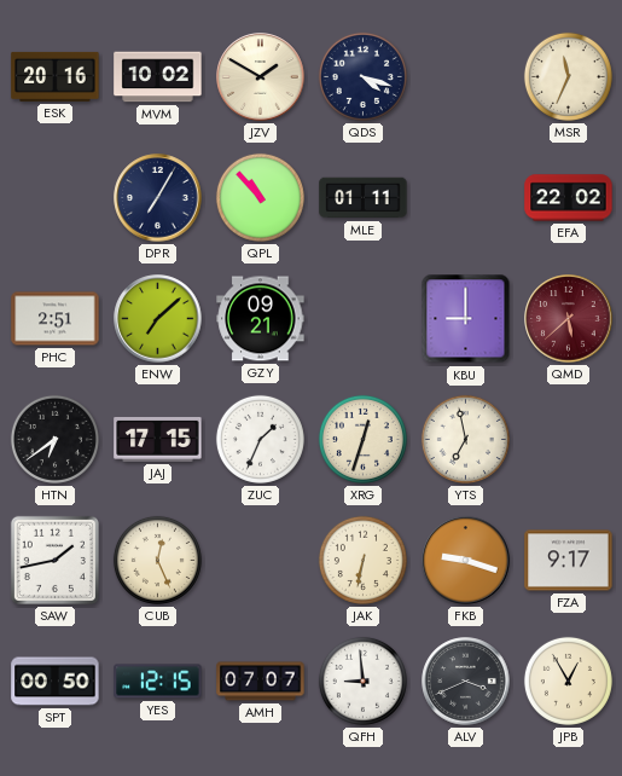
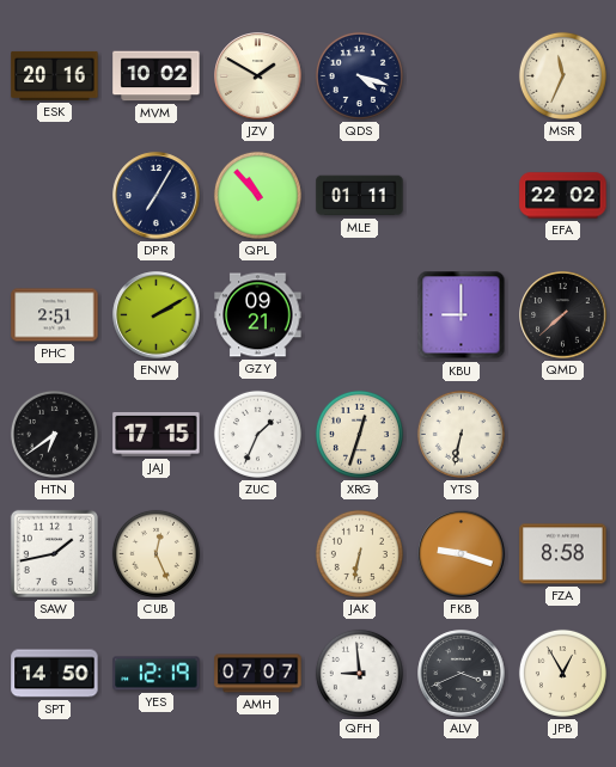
ENW: 7:08 -> 2:10
QMD: 5:38 -> 7:38
QMD dial: burgundy -> black
YTS: 6:58 -> 6:32
FZA: 9:17 -> 8:58
SPT: 00:50 -> 14:50
YES: 12:15 -> 12:19
